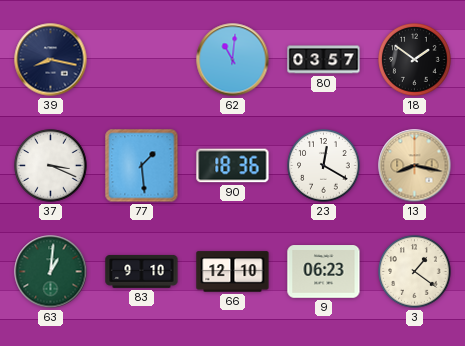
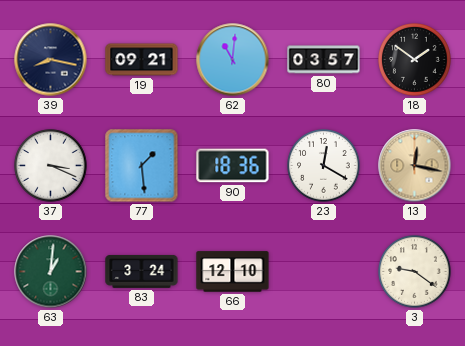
19: none -> 09:21
13: 8:17 -> 12:17
83: 9:10 -> 3:24
9: 06:23 -> none
3: 1:21 -> 9:21
